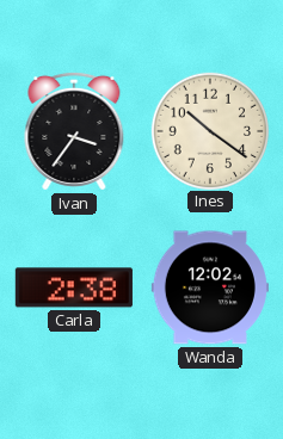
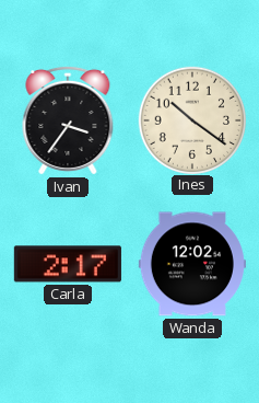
Carla: 2:38 -> 2:17
